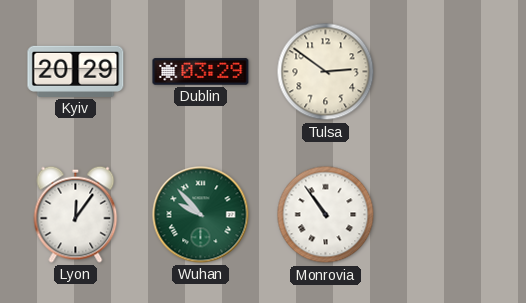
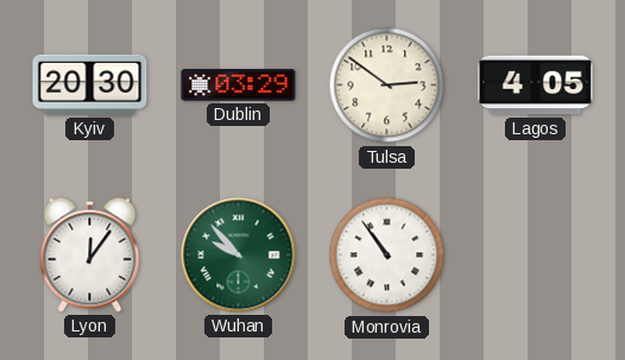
Kyiv: 20:29 -> 20:30
Lagos: none -> 4:05
